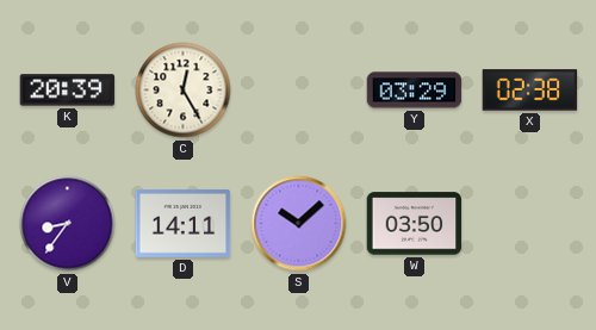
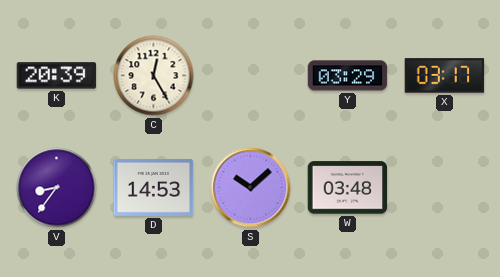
X: 02:38 -> 03:17
D: 14:11 -> 14:53
W: 03:50 -> 03:48
